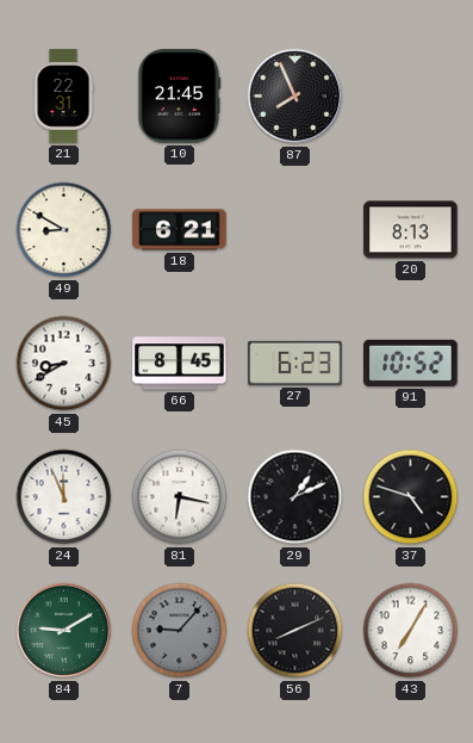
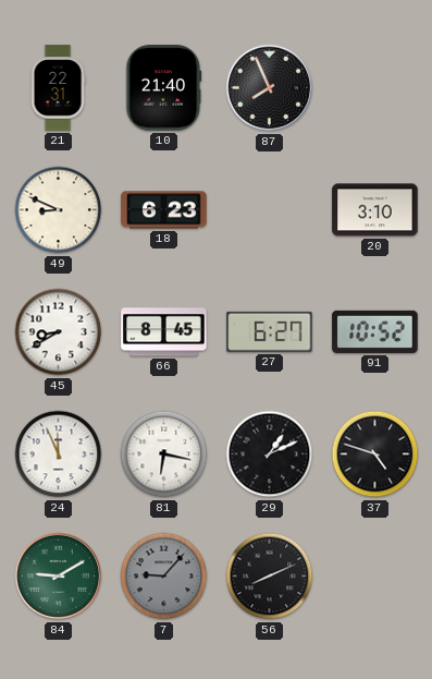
10: 21:45 -> 21:40
49: 8:50 -> 8:49
18: 6:21 -> 6:23
20: 8:13 -> 3:10
27: 6:23 -> 6:27
43: 7:05 -> none
